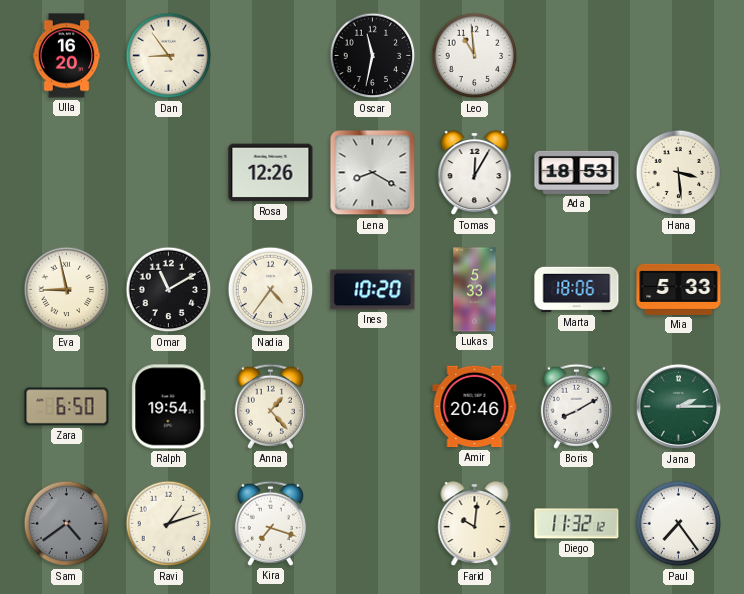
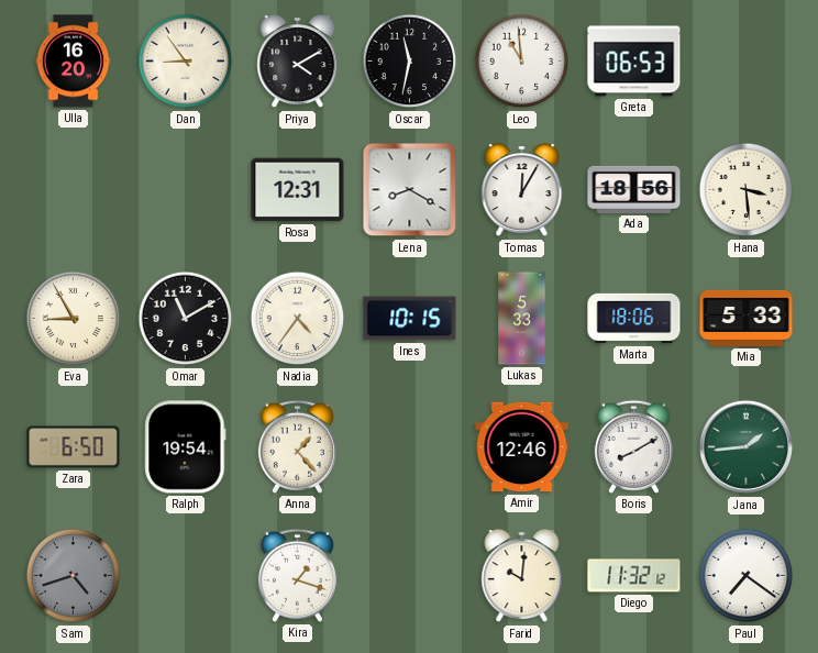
Priya: none -> 4:10
Greta: none -> 06:53
Rosa: 12:26 -> 12:31
Ada: 18:53 -> 18:56
Eva: 8:58 -> 8:55
Ines: 10:20 -> 10:15
Amir: 20:46 -> 12:46
Jana: 2:15 -> 1:44
Sam: 4:39 -> 4:42
Ravi: 1:12 -> none
Kira: 7:18 -> 1:18
Paul: 7:24 -> 7:21
